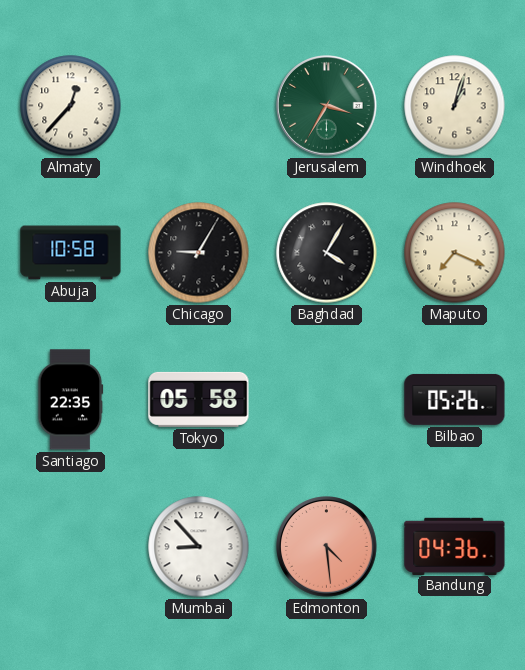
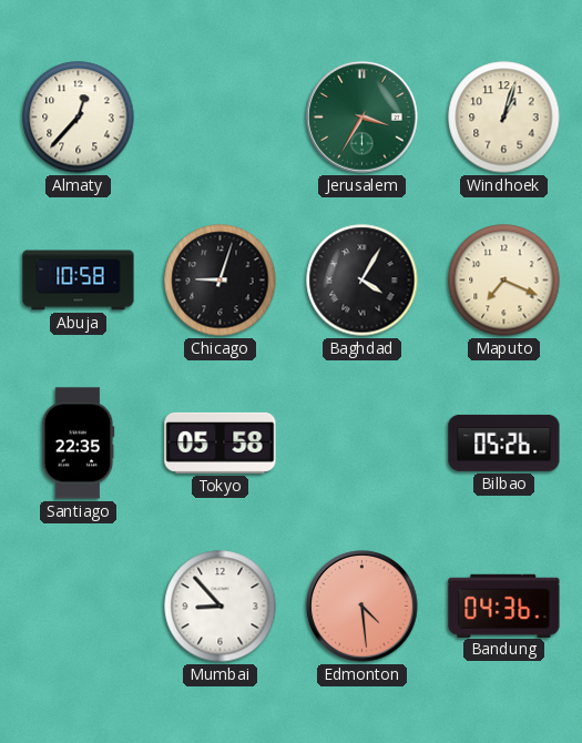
Chicago: 9:05 -> 9:03
